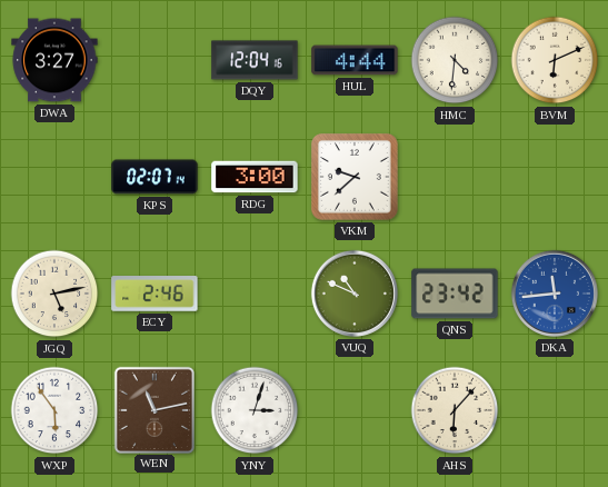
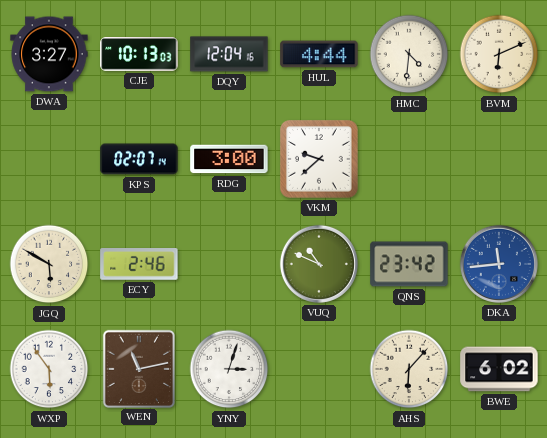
CJE: none -> 10:13
JGQ: 5:13 -> 5:50
BWE: none -> 6:02
